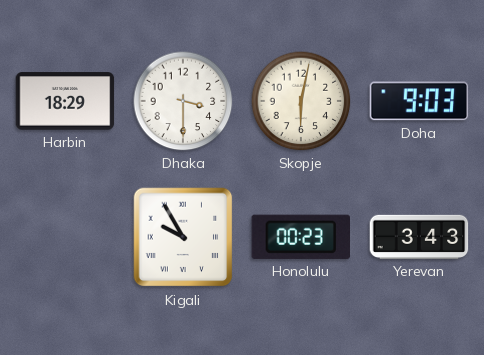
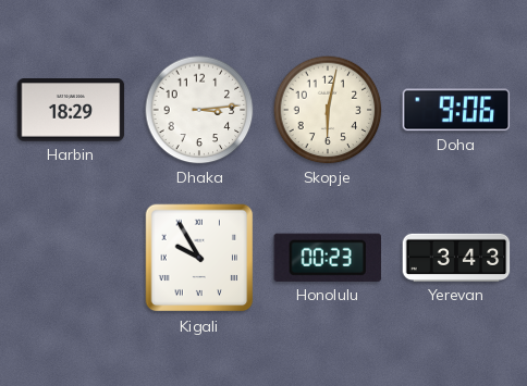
Dhaka: 3:30 -> 3:14
Doha: 9:03 -> 9:06
